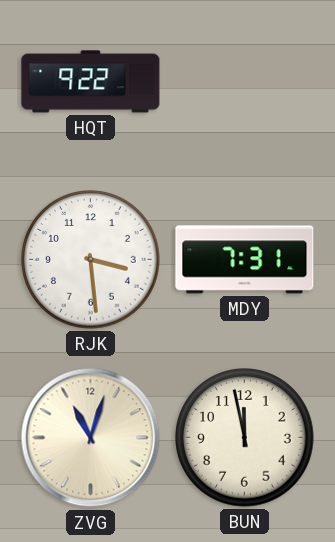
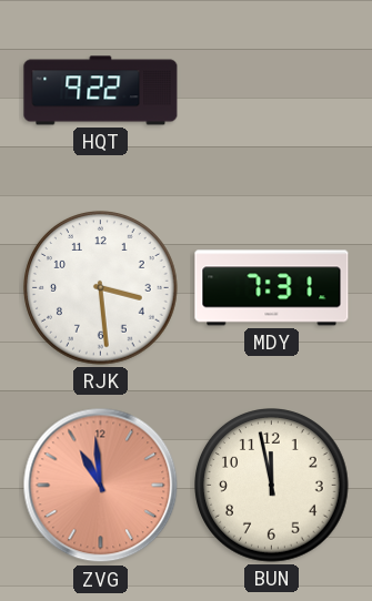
ZVG: 11:03 -> 10:59
ZVG dial: cream -> salmon
